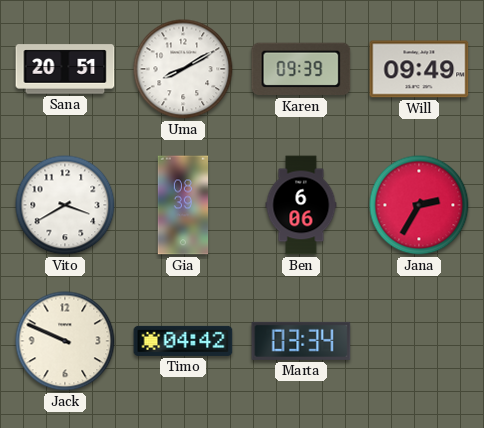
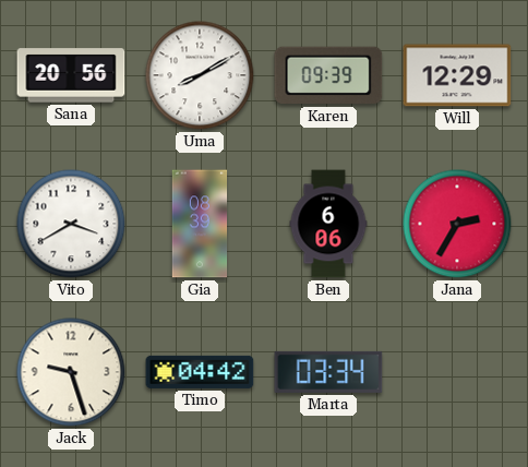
Sana: 20:51 -> 20:56
Will: 09:49 -> 12:29
Jack: 9:49 -> 9:27
